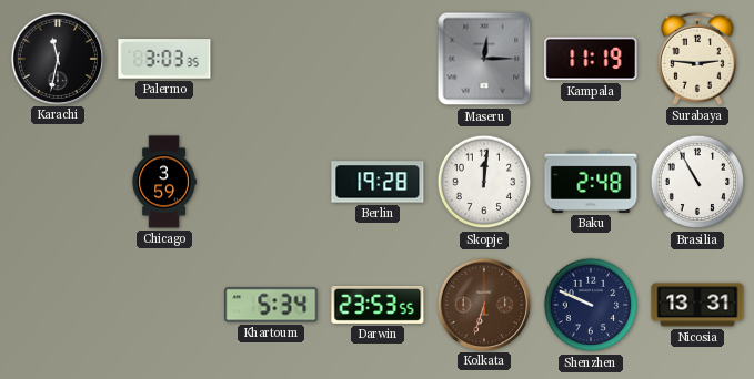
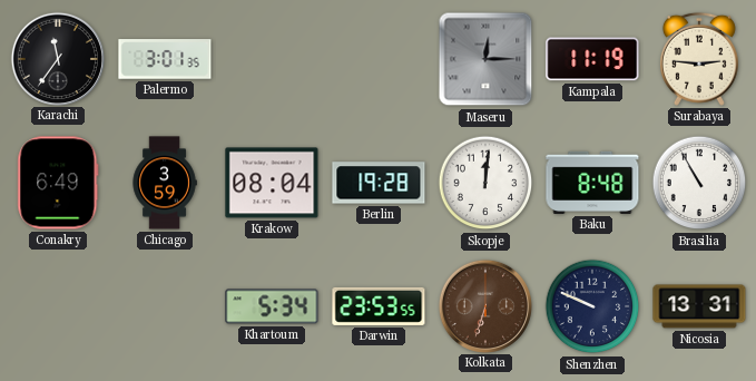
Karachi: 11:32 -> 11:36
Palermo: 3:03 -> 3:01
Conakry: none -> 6:49
Krakow: none -> 08:04
Baku: 2:48 -> 8:48
